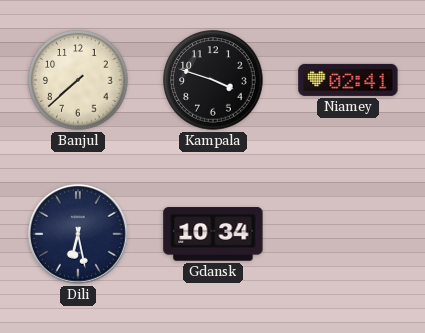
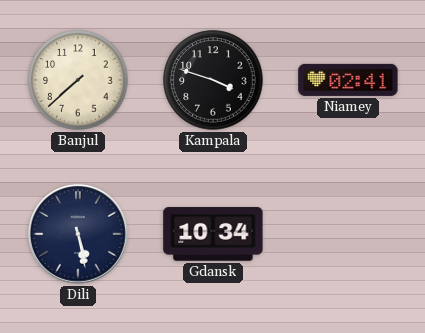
Dili: 6:28 -> 5:28
